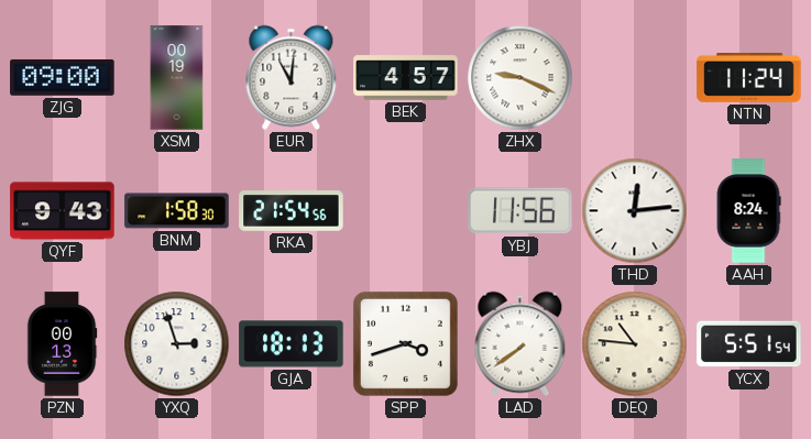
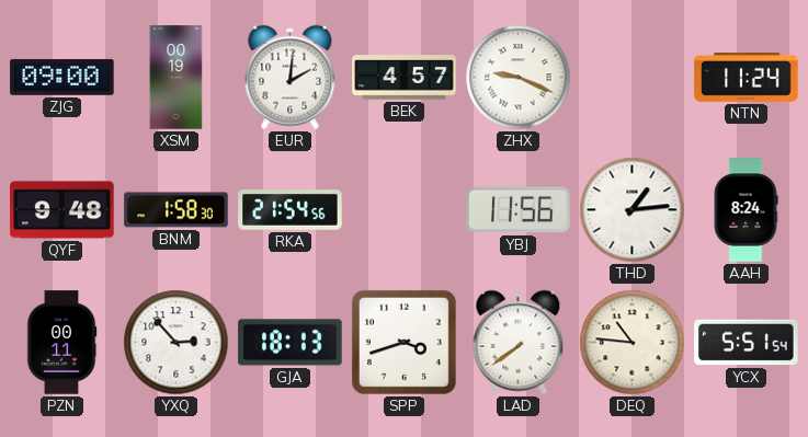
EUR: 11:01 -> 2:01
QYF: 9:43 -> 9:48
THD: 12:14 -> 1:14
PZN: 00:13 -> 00:11
YXQ: 2:57 -> 2:53
